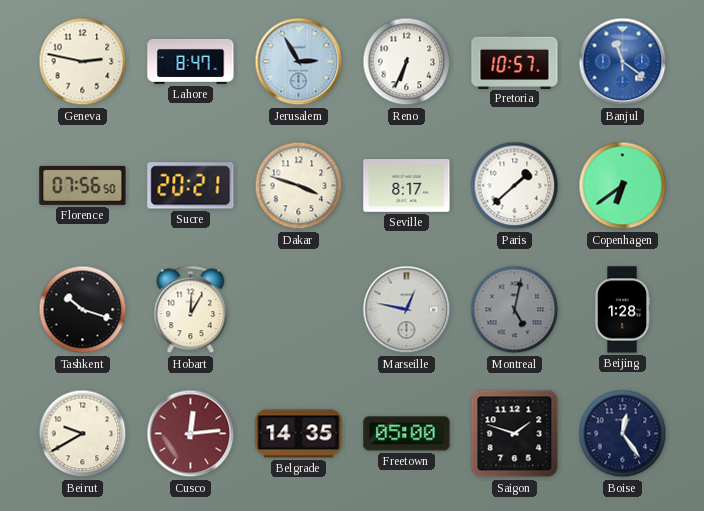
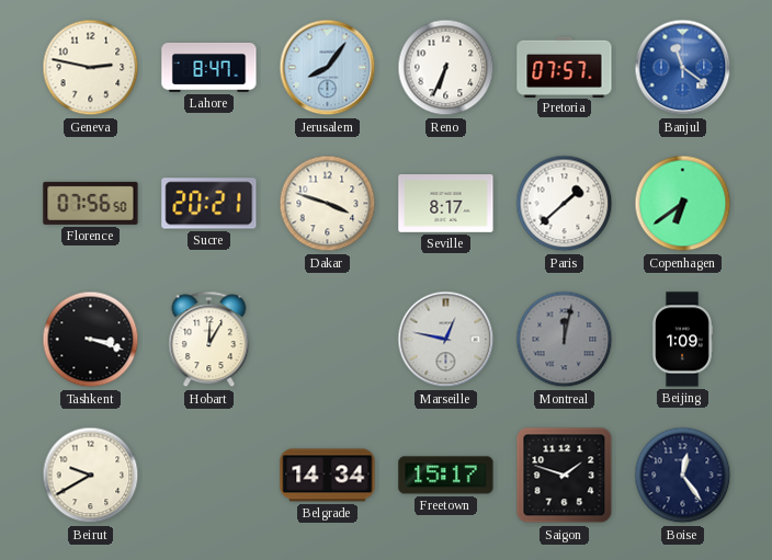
Jerusalem: 2:55 -> 8:06
Pretoria: 10:57 -> 07:57
Tashkent: 10:18 -> 3:18
Montreal: 5:02 -> 12:02
Beijing: 1:28 -> 1:09
Cusco: 12:14 -> none
Belgrade: 14:35 -> 14:34
Freetown: 05:00 -> 15:17
